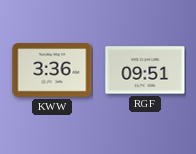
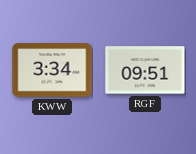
KWW: 3:36 -> 3:34
